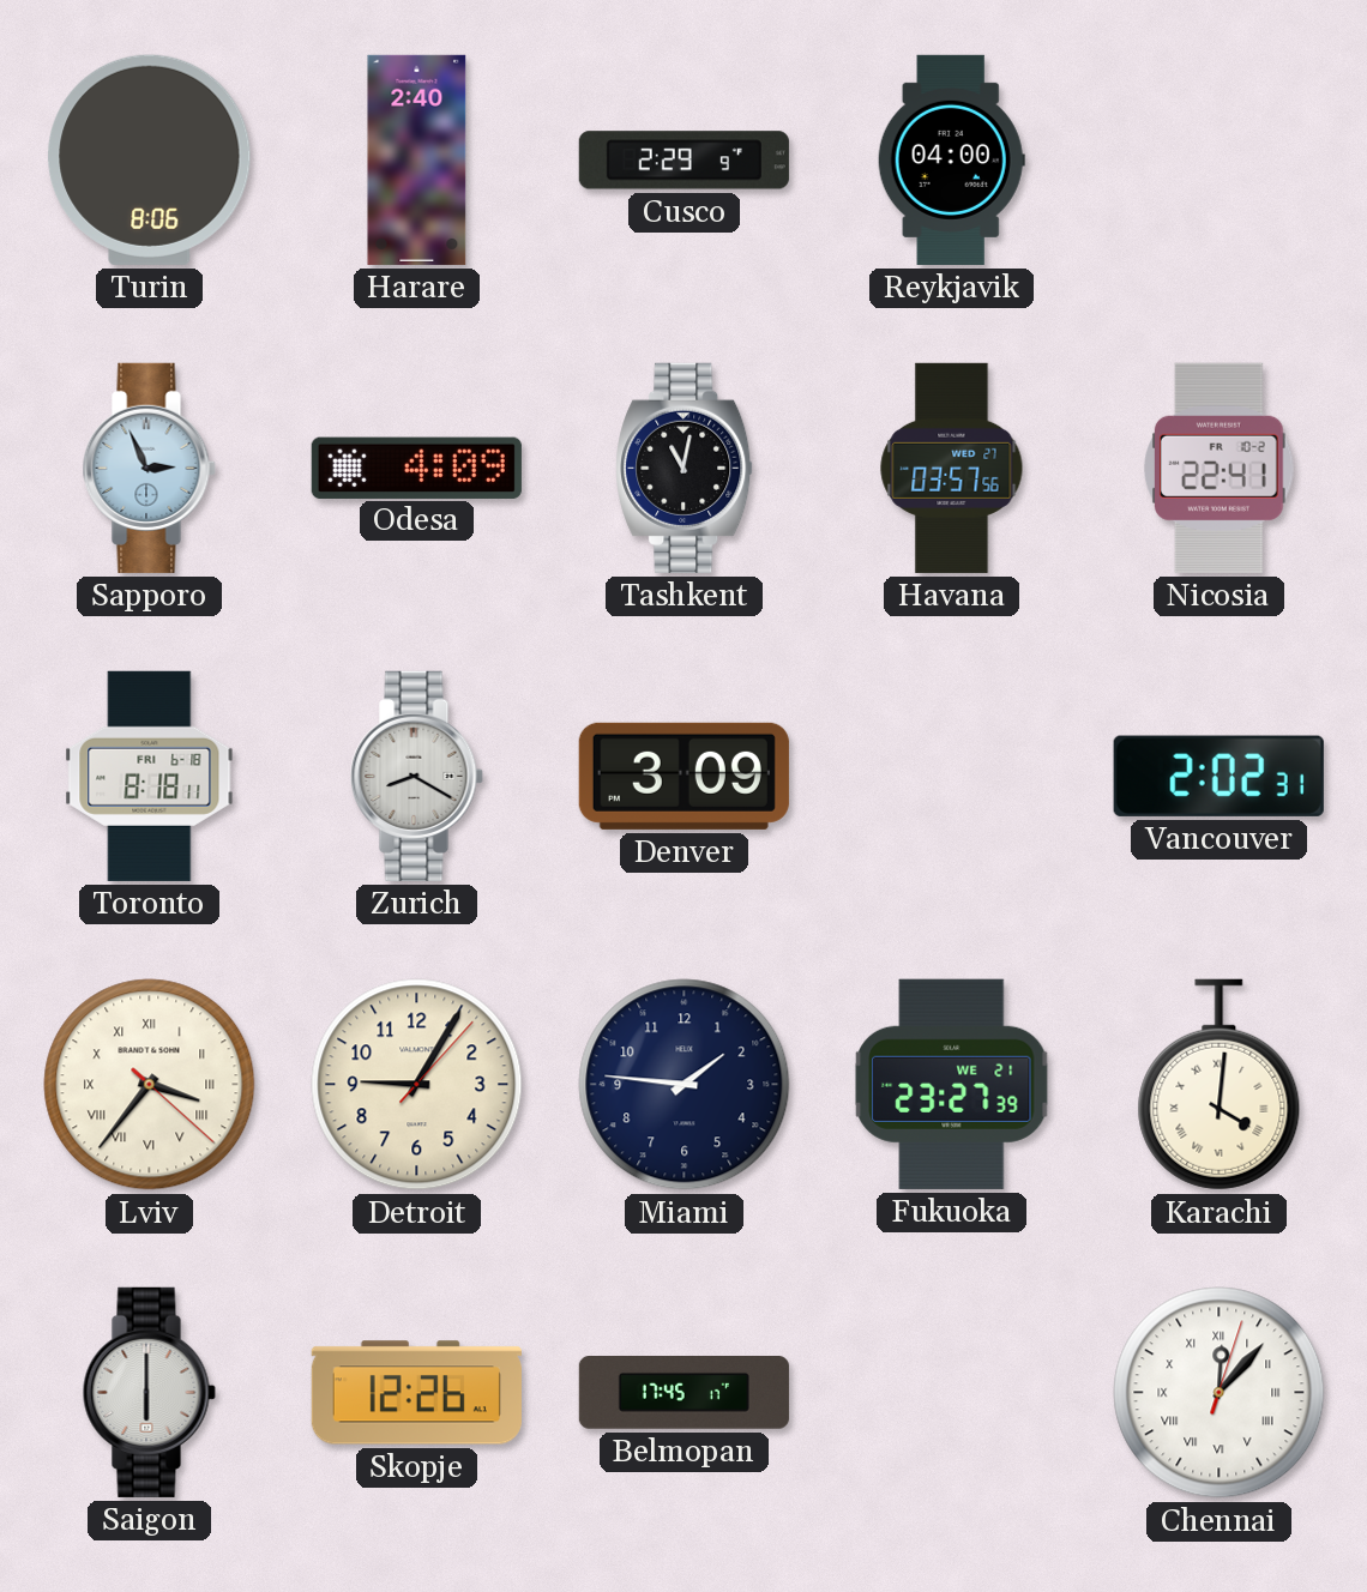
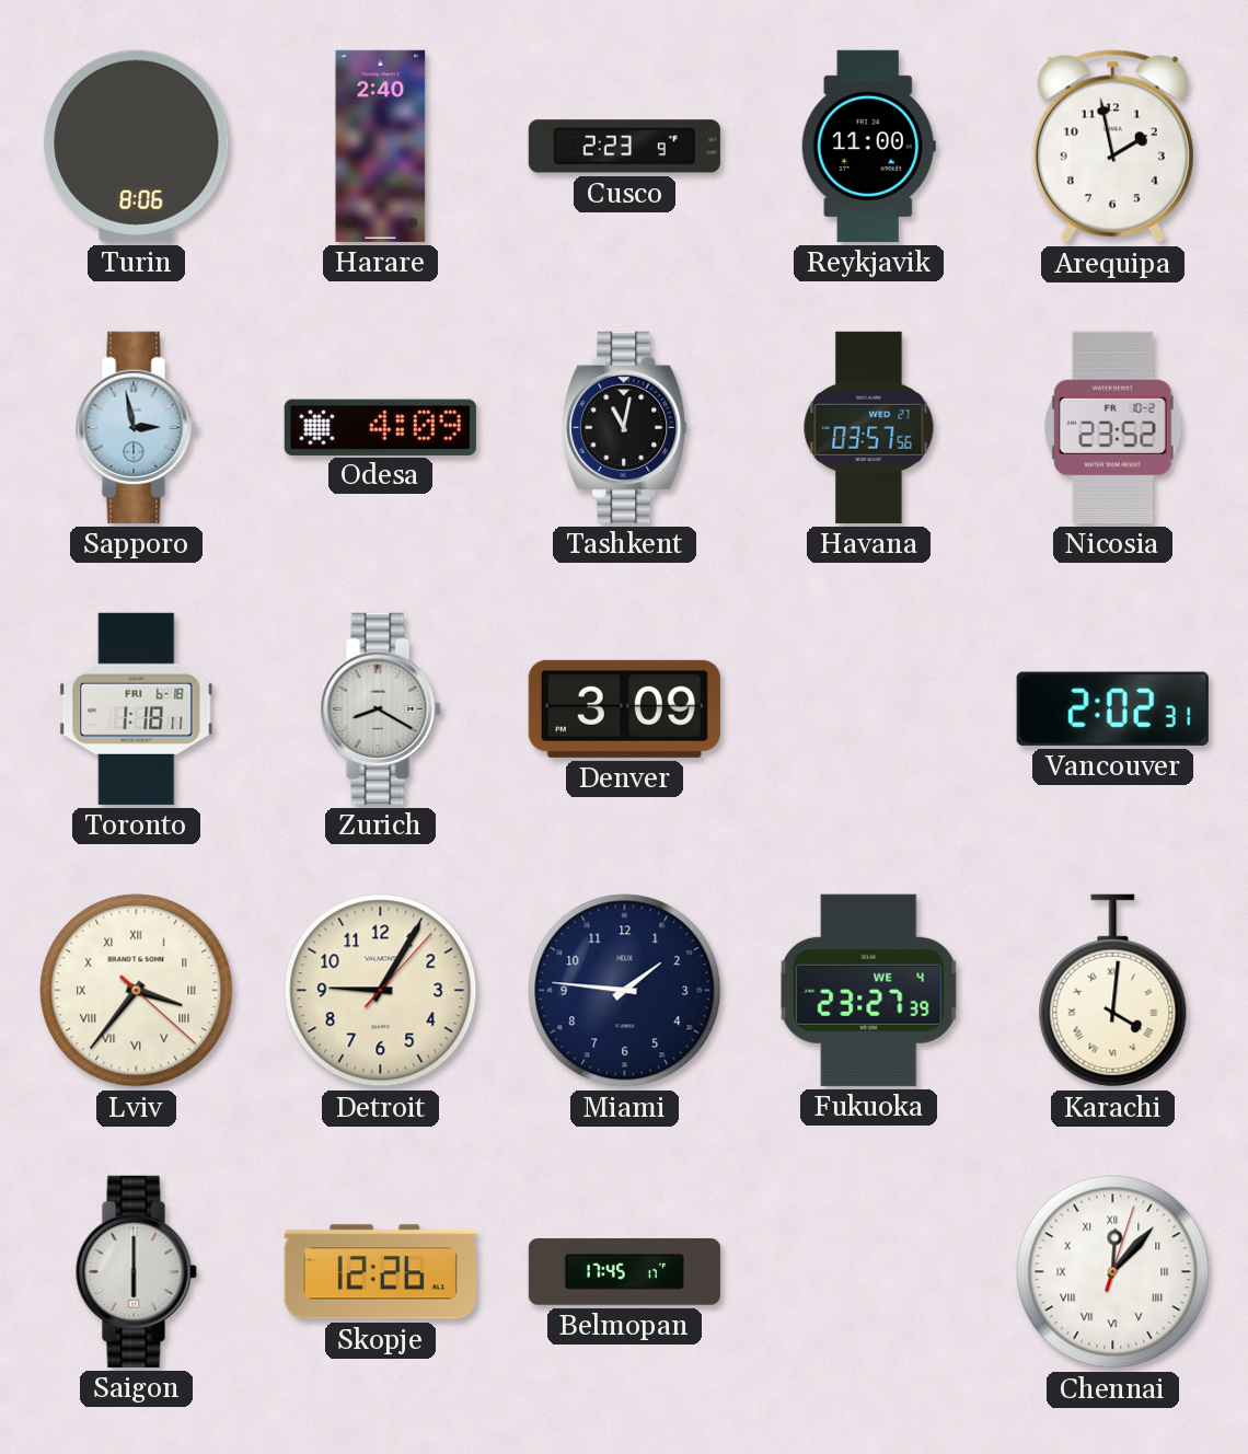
Cusco: 2:29 -> 2:23
Reykjavik: 04:00 -> 11:00
Arequipa: none -> 1:58
Sapporo: 2:56 -> 2:58
Nicosia: 22:41 -> 23:52
Toronto: 8:18 -> 1:18
Fukuoka date: WE 21 -> WE 4
